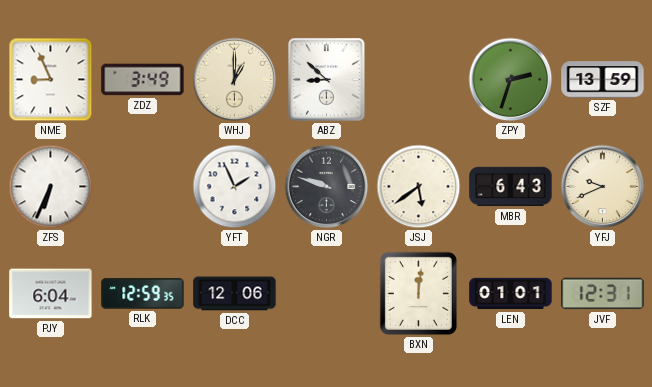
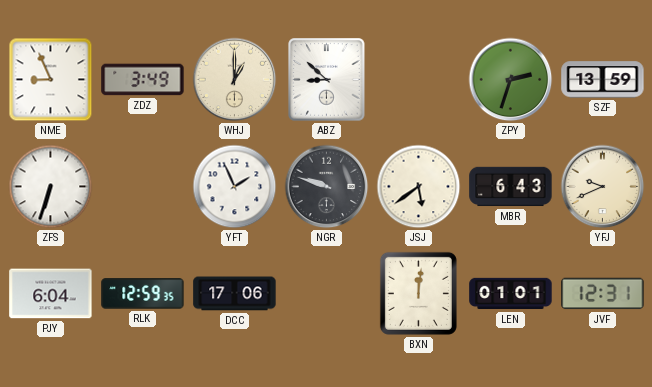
ZFS: 6:34 -> 6:33
DCC: 12:06 -> 17:06
